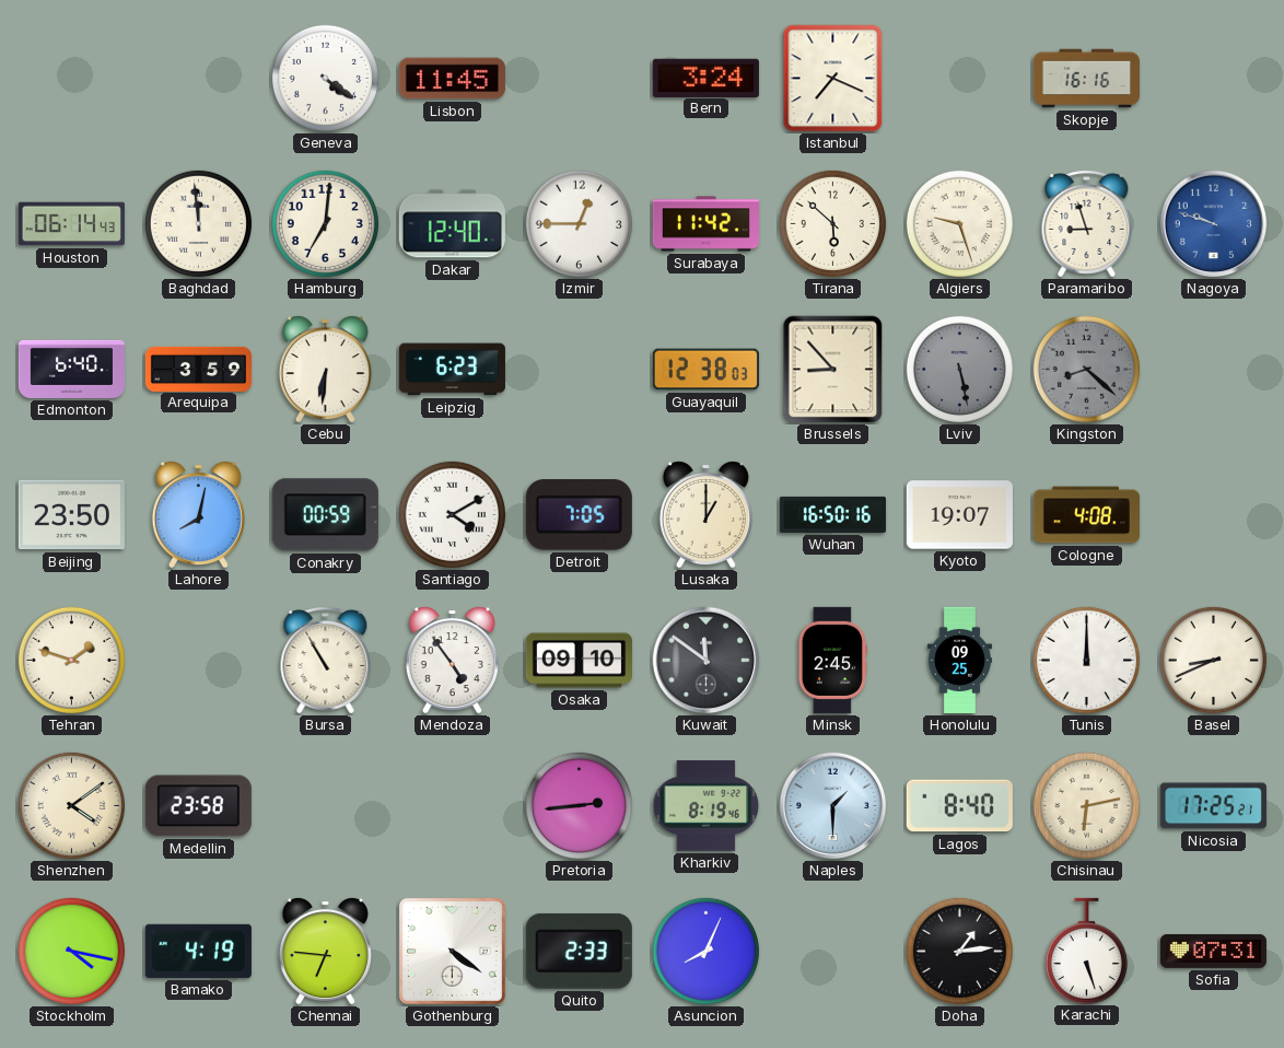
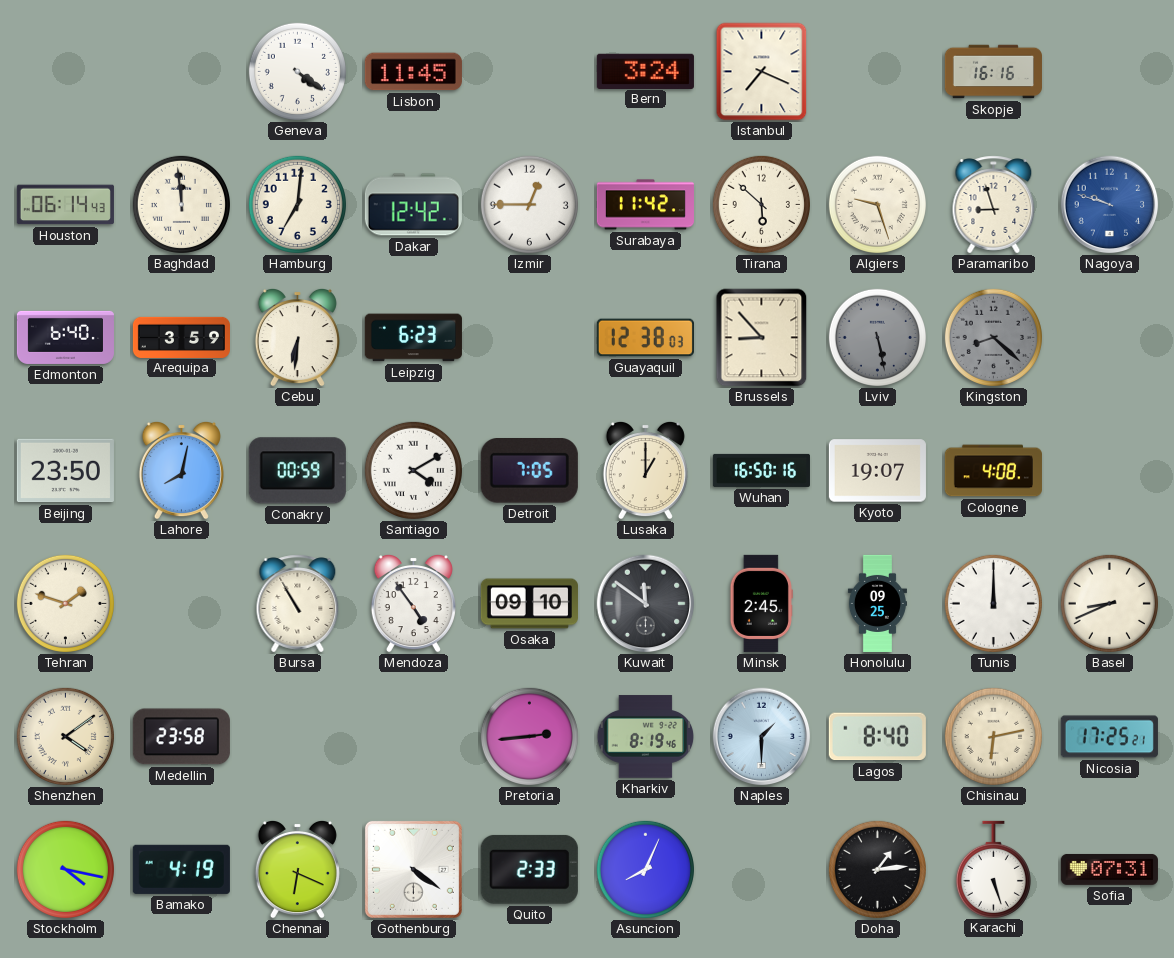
Dakar: 12:40 -> 12:42
Chennai: 6:46 -> 6:19
